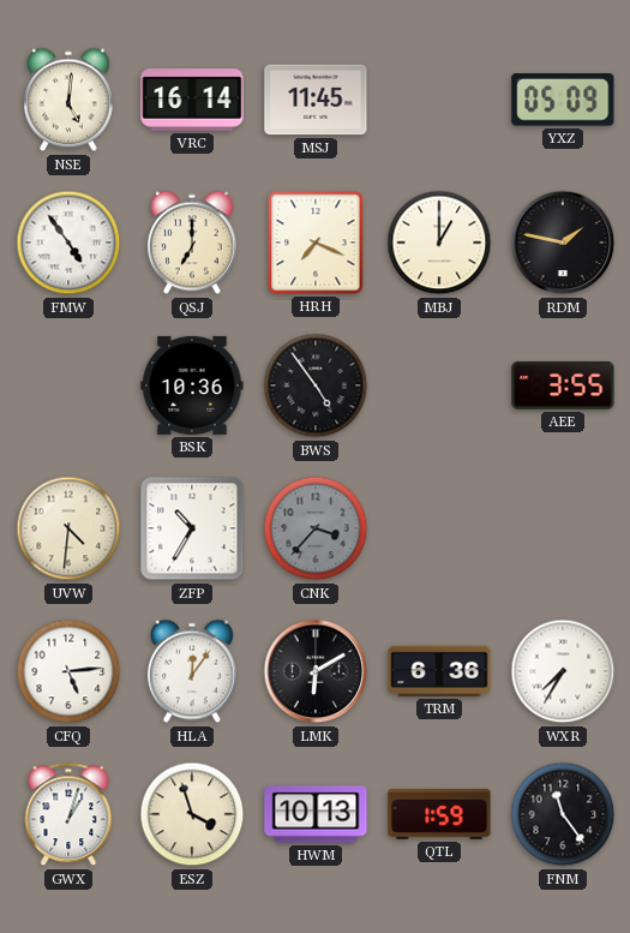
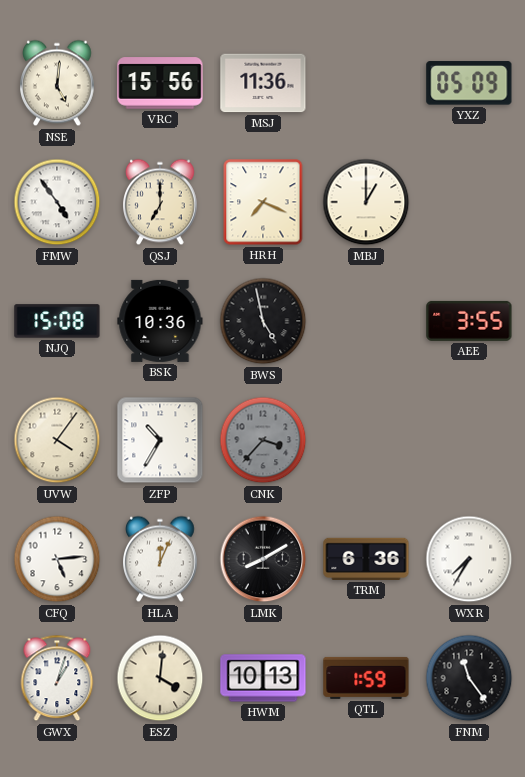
VRC: 16:14 -> 15:56
MSJ: 11:45 -> 11:36
RDM: 1:47 -> none
NJQ: none -> 15:08
BWS: 4:54 -> 4:58
UVW: 4:31 -> 4:06
HLA: 12:06 -> 12:04
LMK: 6:10 -> 8:10
ESZ: 3:57 -> 4:01
